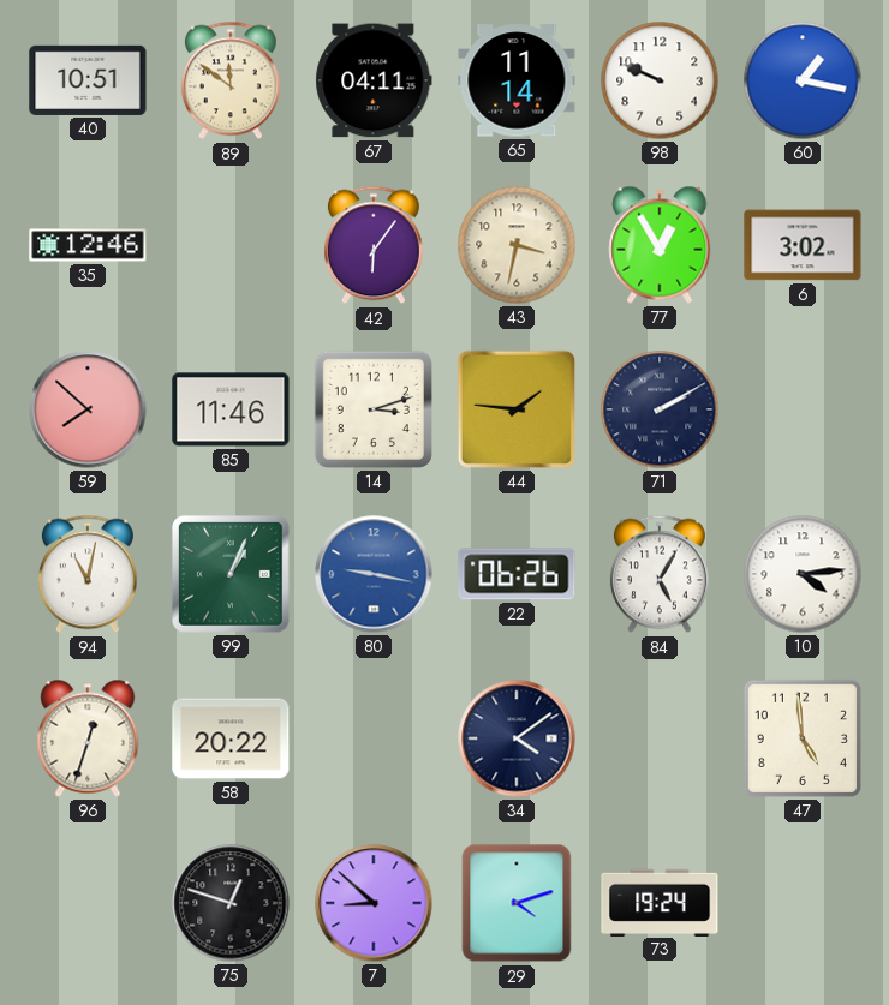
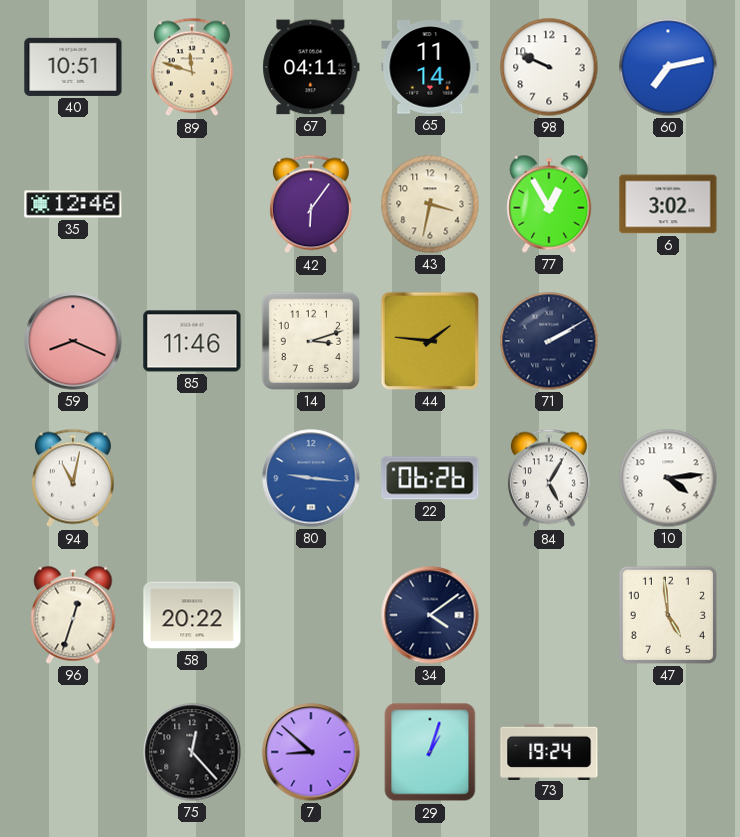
89: 11:51 -> 11:48
60: 1:17 -> 7:13
59: 7:52 -> 8:19
99: 1:04 -> none
80: 9:17 -> 9:16
75: 12:48 -> 12:23
29: 4:12 -> 1:03
